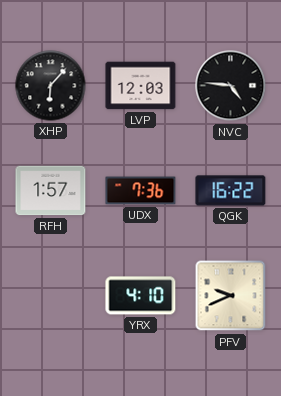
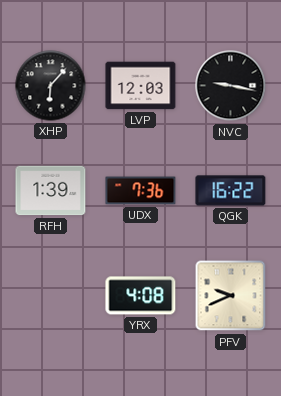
NVC: 4:46 -> 9:17
RFH: 1:57 -> 1:39
YRX: 4:10 -> 4:08
